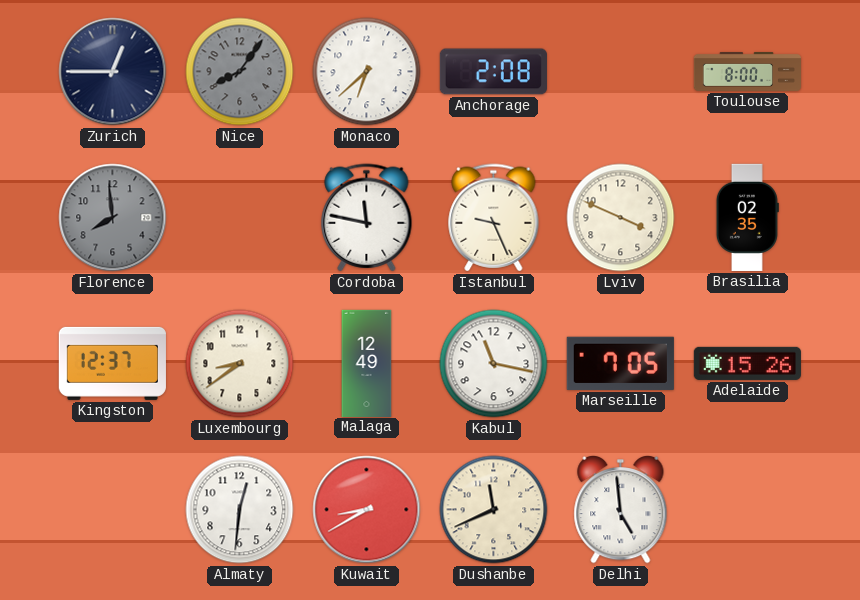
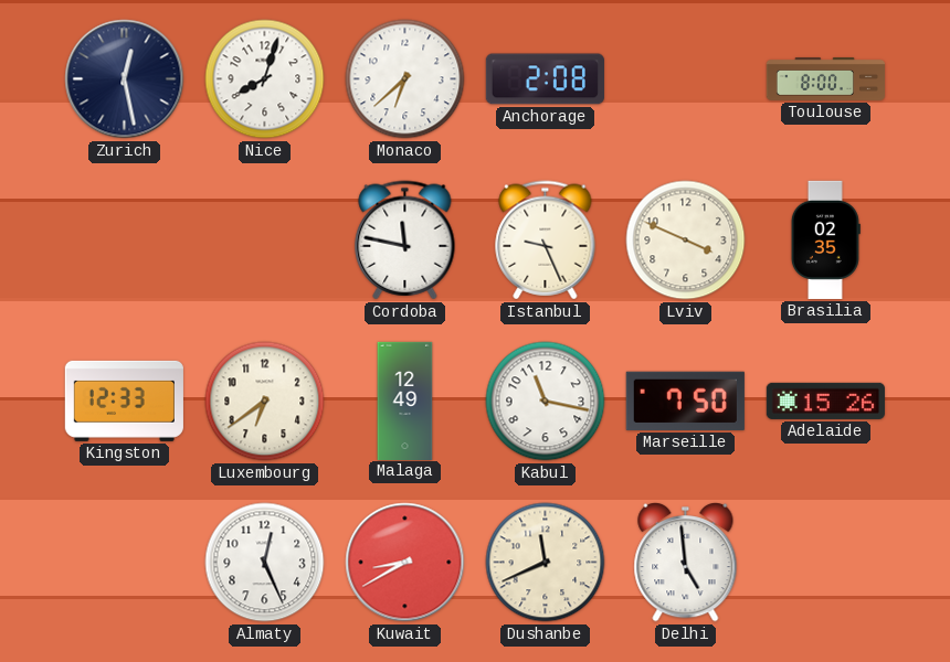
Zurich: 12:45 -> 12:28
Nice: 8:06 -> 8:03
Nice dial: grey -> white
Florence: 7:59 -> none
Kingston: 12:37 -> 12:33
Luxembourg: 8:39 -> 6:39
Marseille: 7:05 -> 7:50
Almaty: 12:31 -> 12:26
